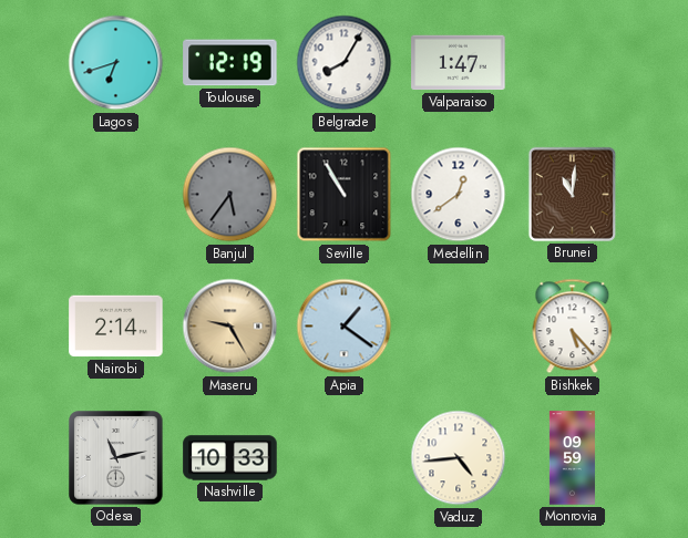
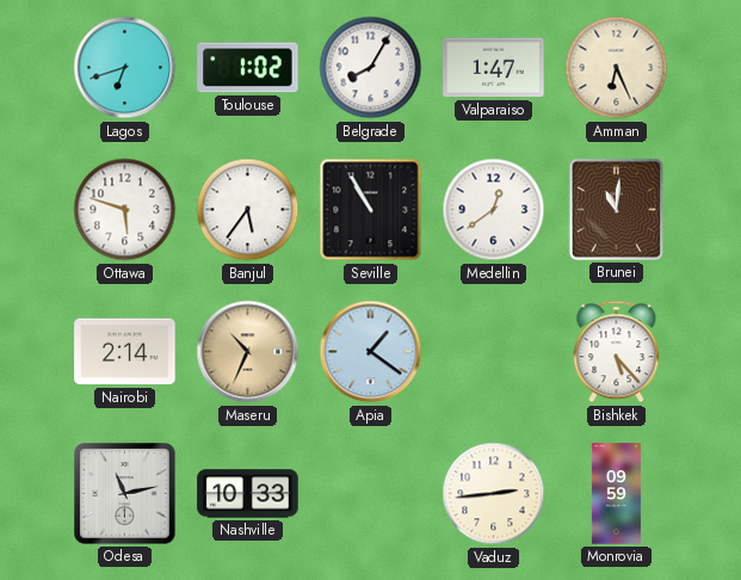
Toulouse: 12:19 -> 1:02
Amman: none -> 6:26
Ottawa: none -> 5:48
Banjul dial: grey -> white
Maseru: 9:25 -> 10:34
Vaduz: 4:44 -> 2:44
